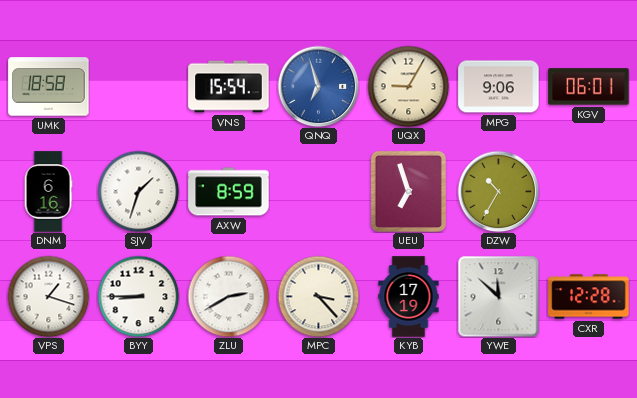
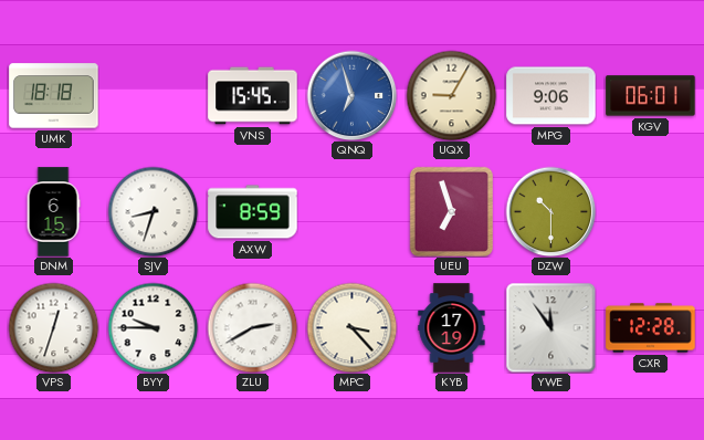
UMK: 18:58 -> 18:18
VNS: 15:54 -> 15:45
DNM: 6:16 -> 6:15
SJV: 1:33 -> 8:33
DZW: 10:35 -> 10:30
VPS: 1:18 -> 12:33
BYY: 8:45 -> 9:45
YWE: 11:52 -> 11:54
